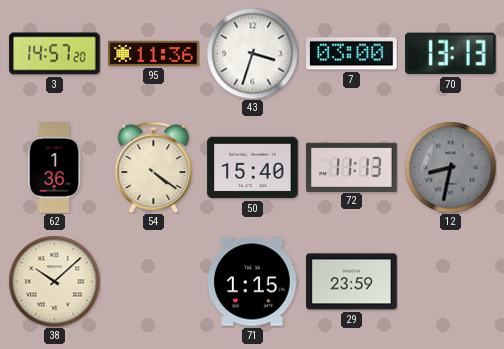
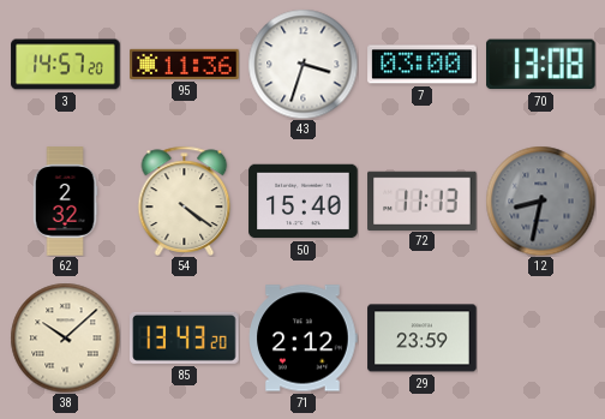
70: 13:13 -> 13:08
62: 1:36 -> 2:32
85: none -> 13:43
71: 1:15 -> 2:12
